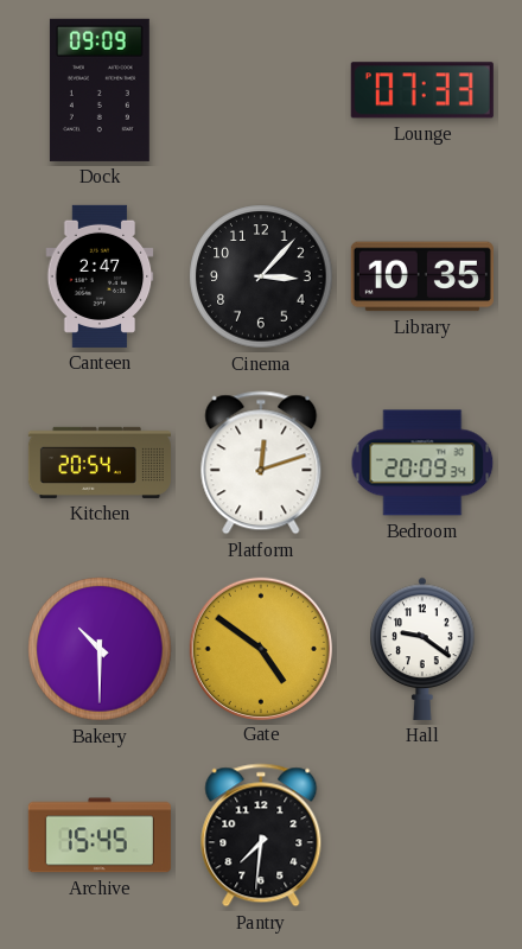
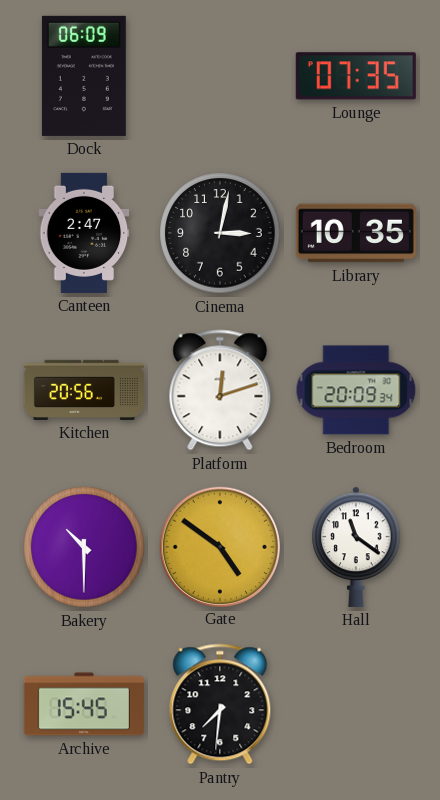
Dock: 09:09 -> 06:09
Lounge: 07:33 -> 07:35
Cinema: 3:07 -> 3:02
Kitchen: 20:54 -> 20:56
Hall: 9:21 -> 11:21
